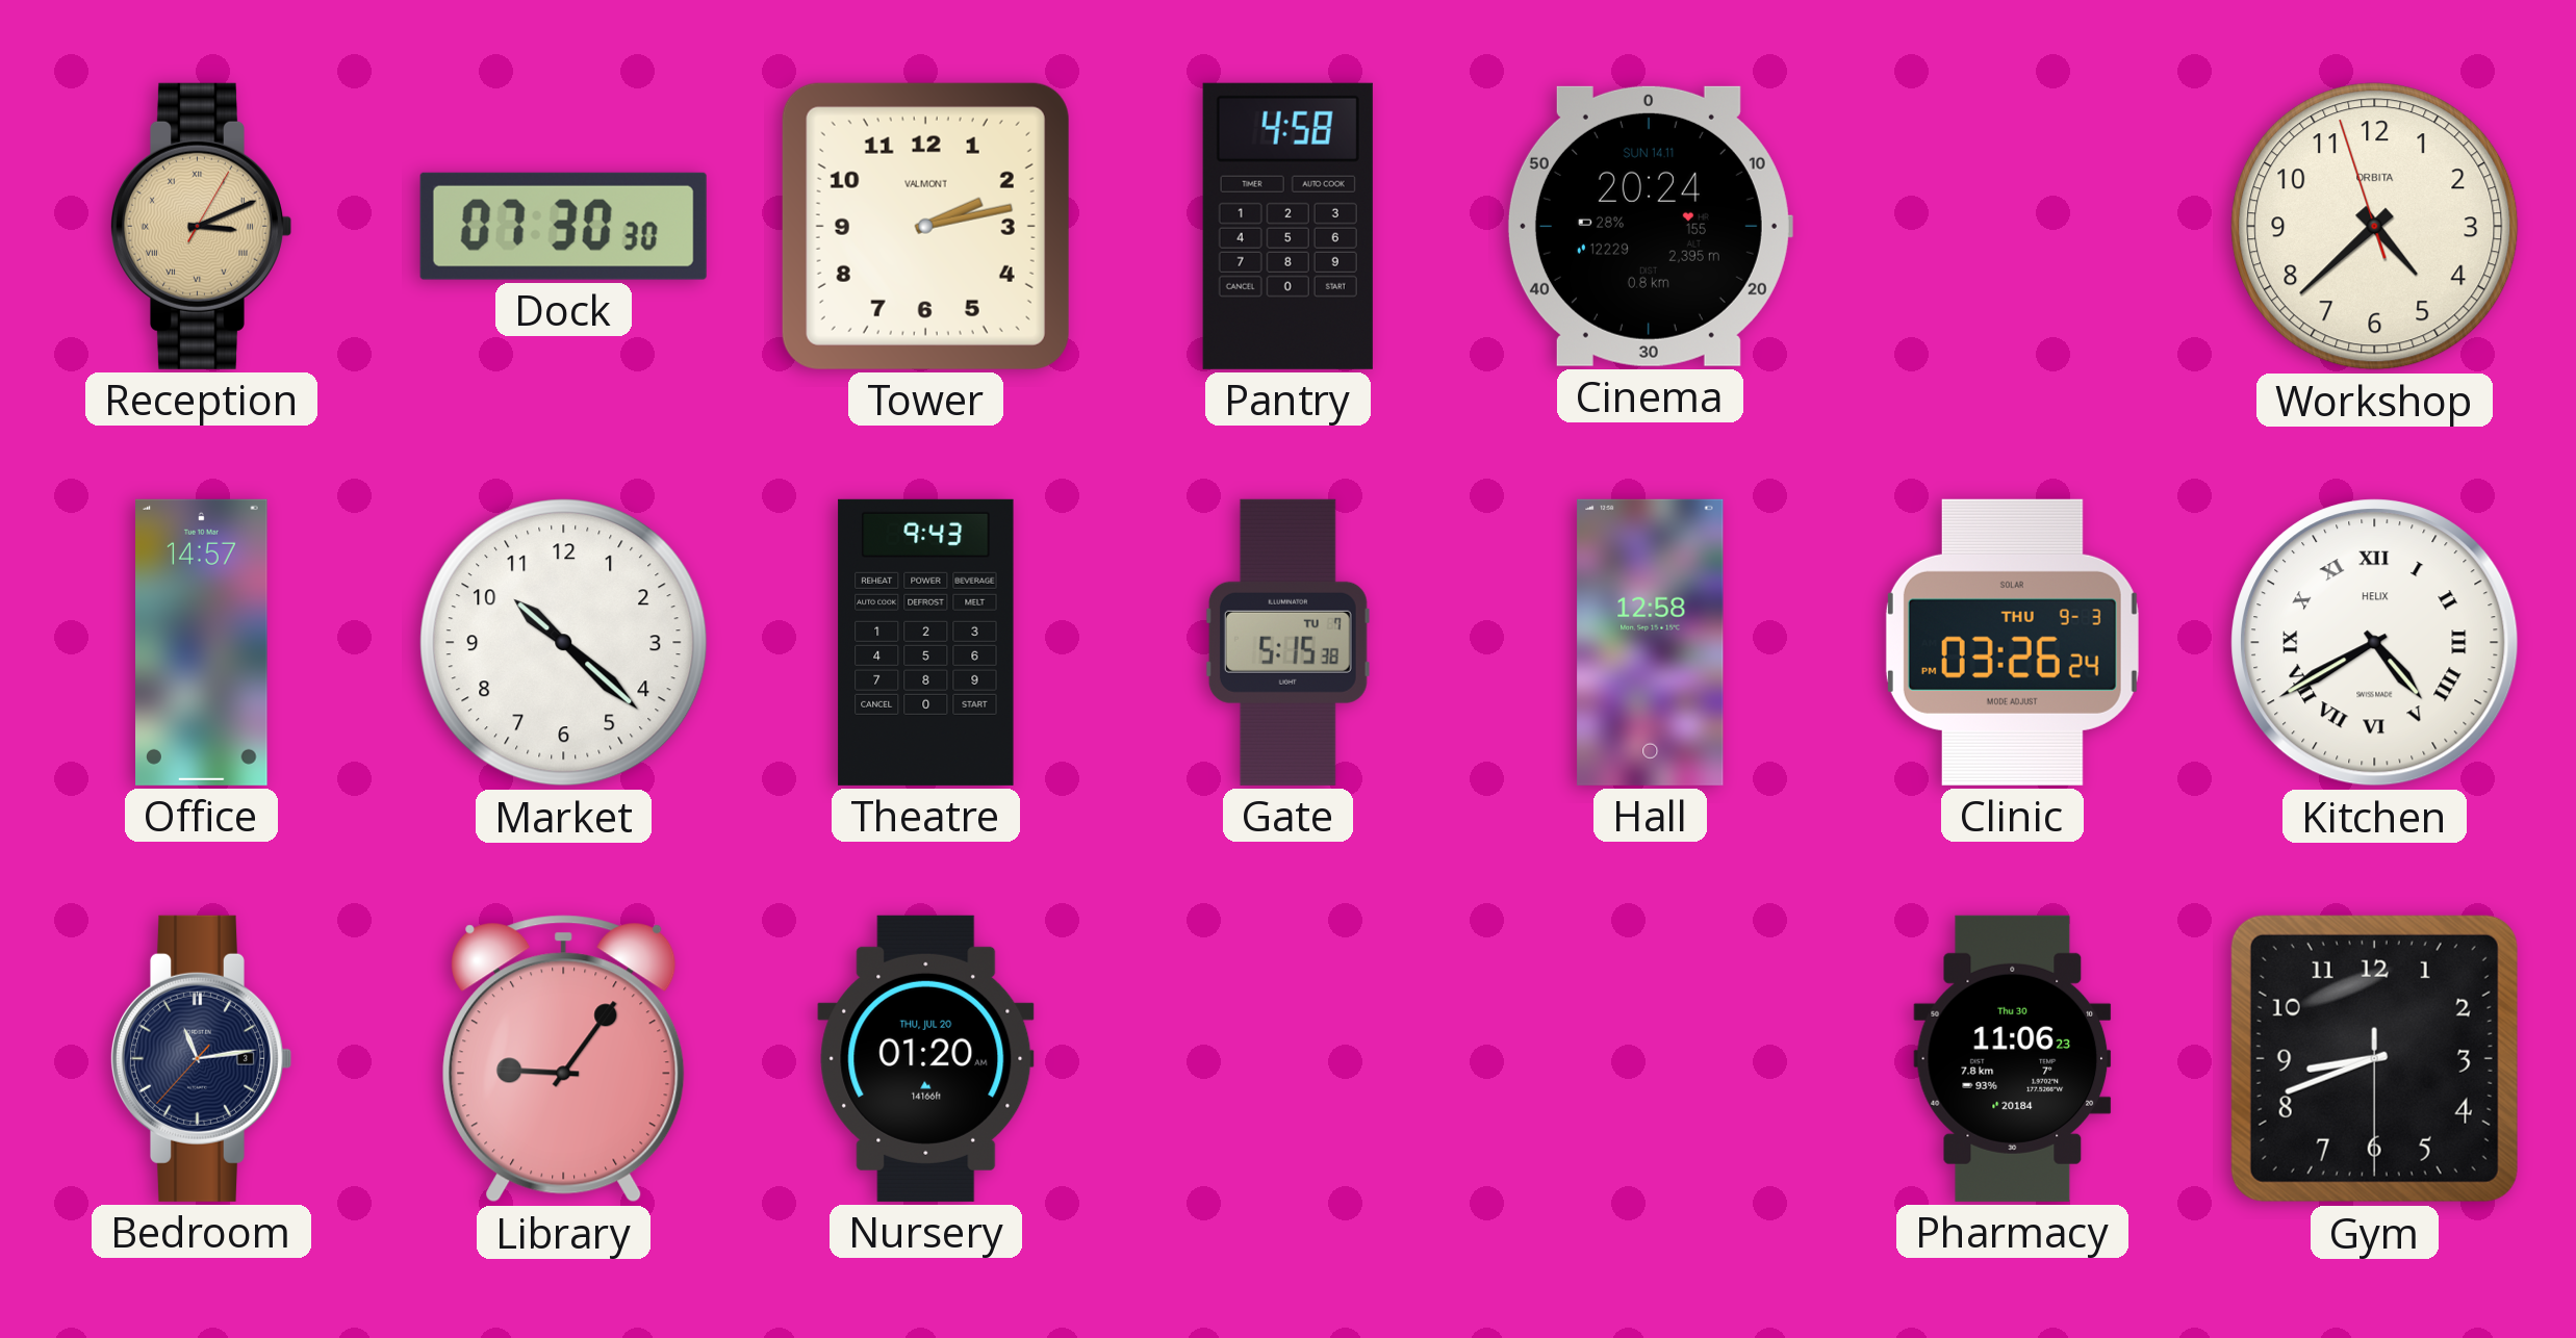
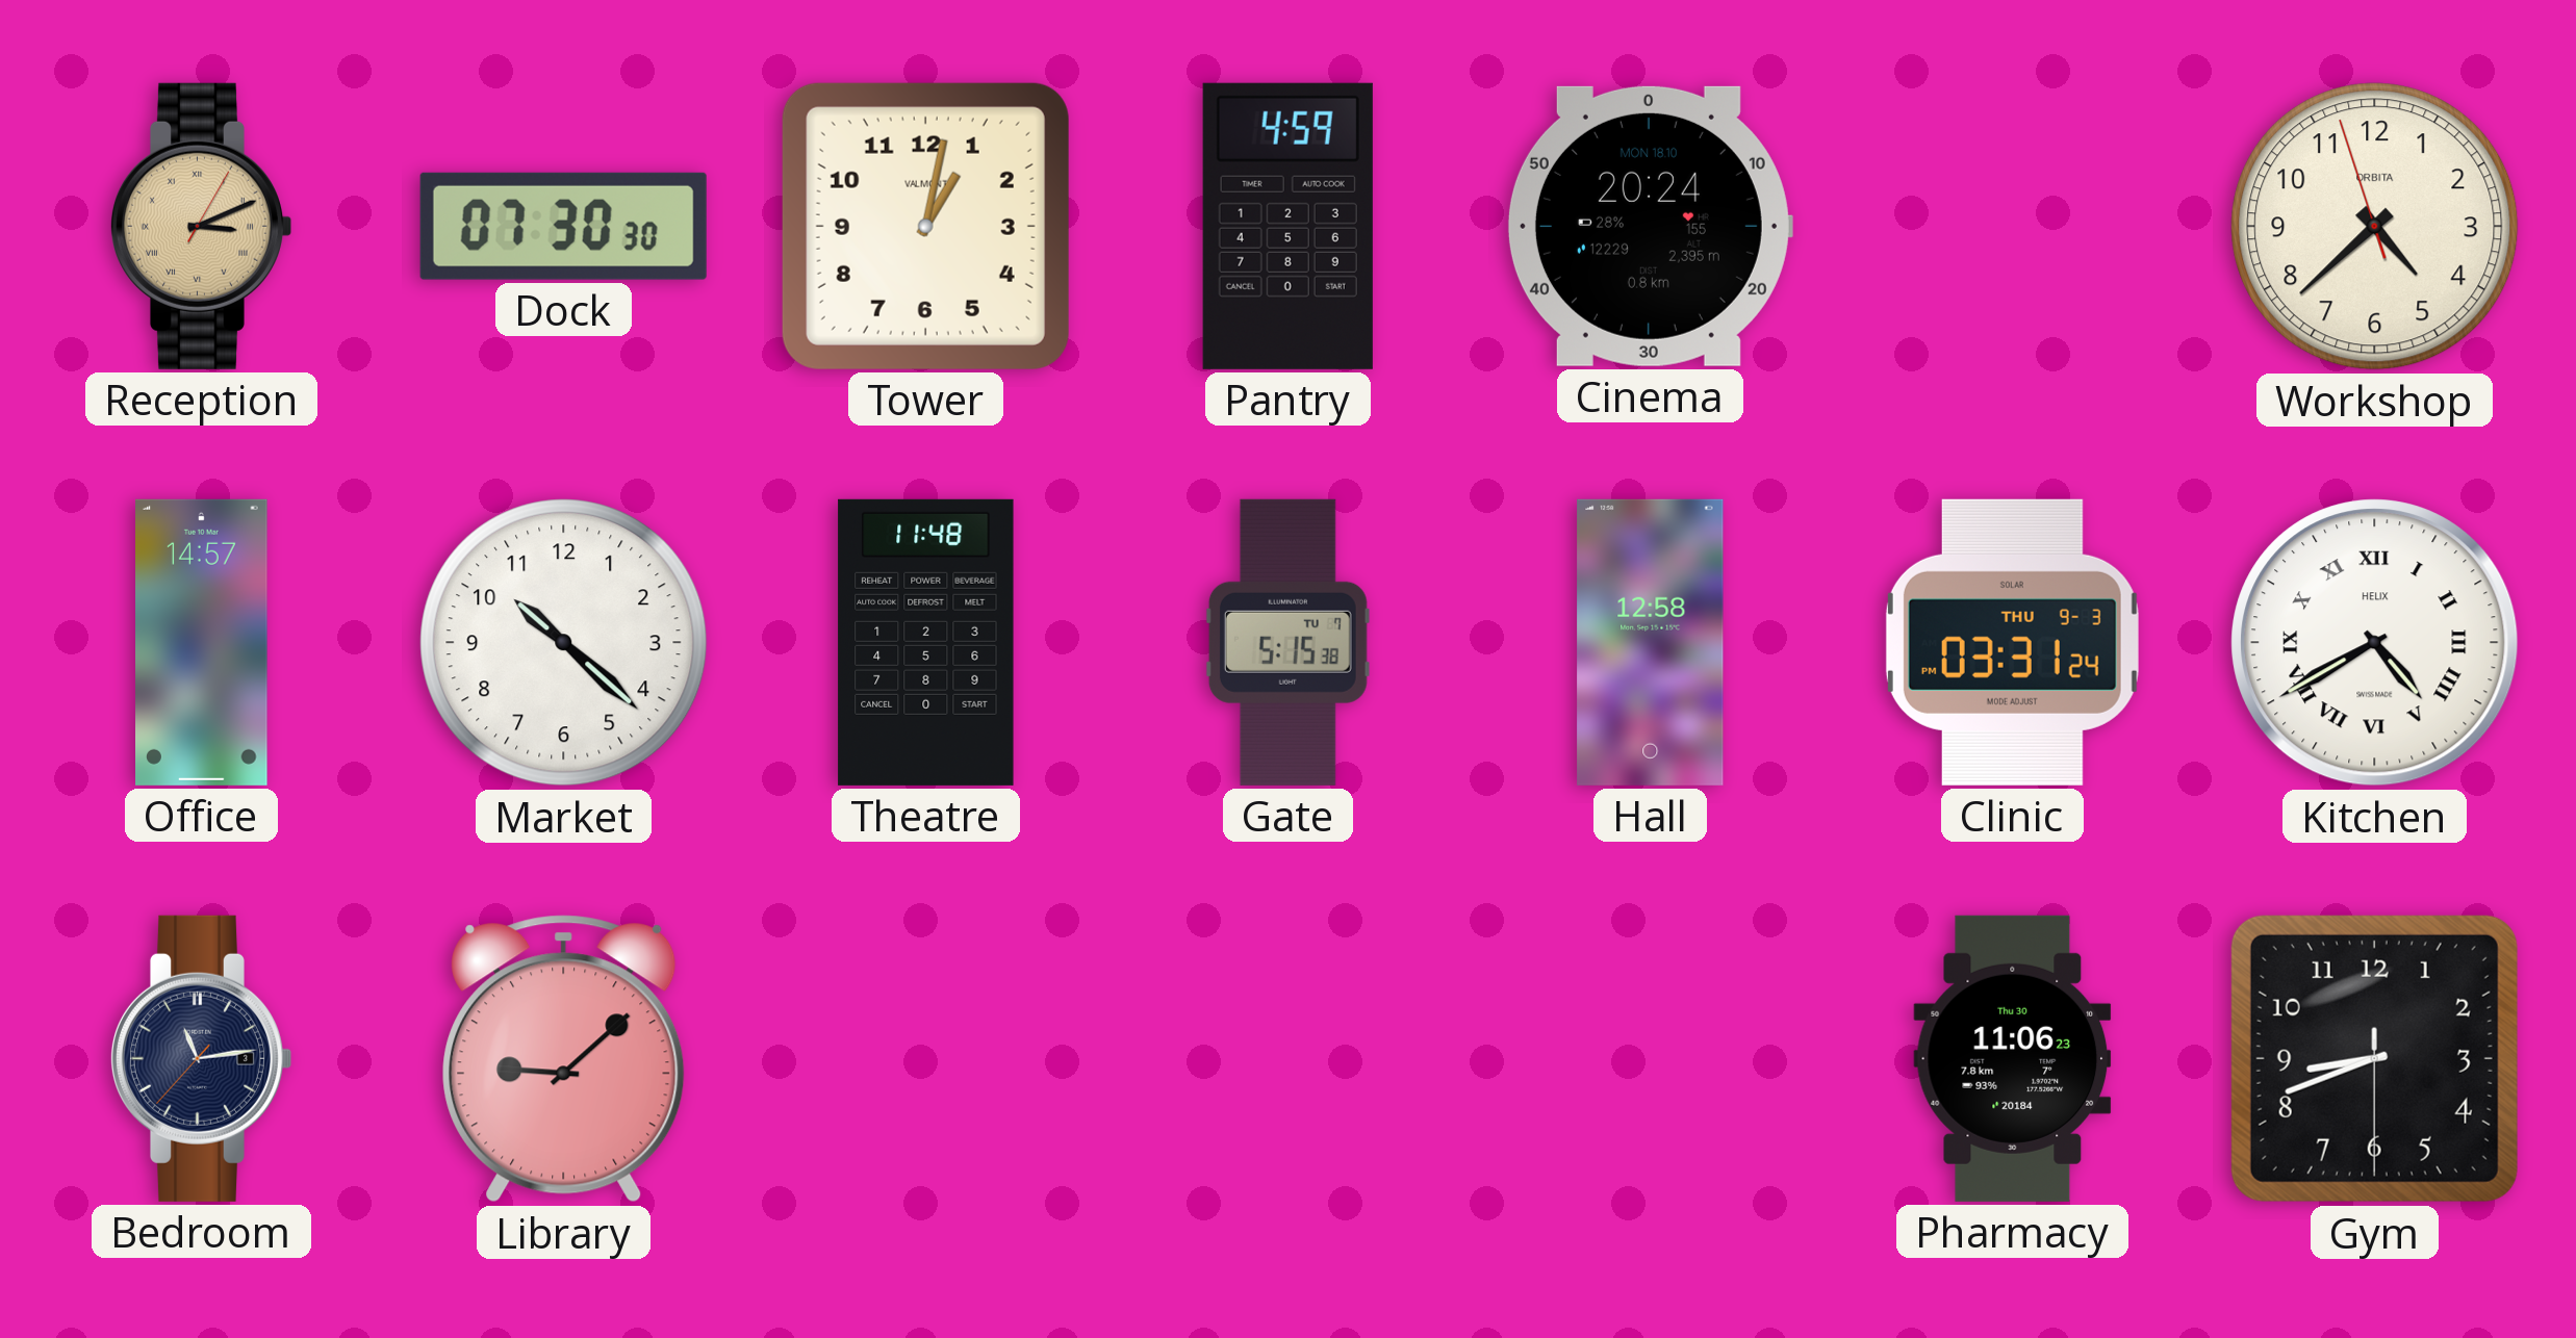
Tower: 2:13 -> 1:02
Pantry: 4:58 -> 4:59
Cinema date: SUN 14.11 -> MON 18.10
Theatre: 9:43 -> 11:48
Clinic: 03:26 -> 03:31
Library: 9:06 -> 9:08
Nursery: 01:20 -> none
